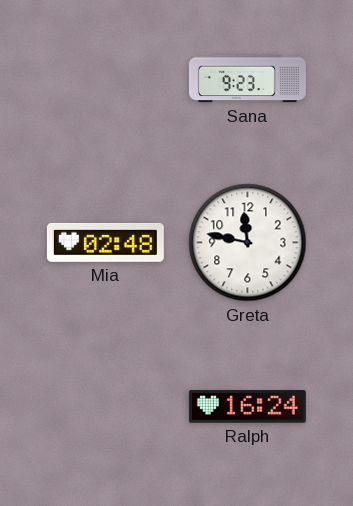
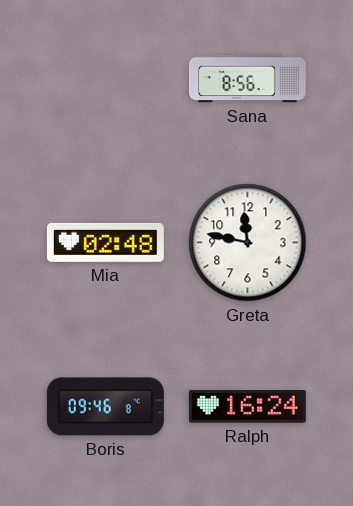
Sana: 9:23 -> 8:56
Boris: none -> 09:46
